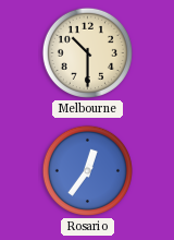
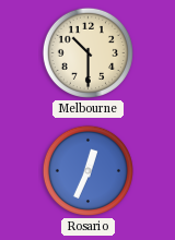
Rosario: 12:36 -> 12:34
